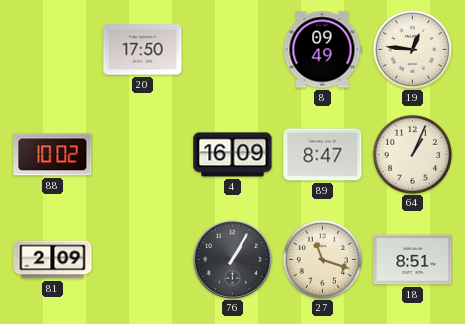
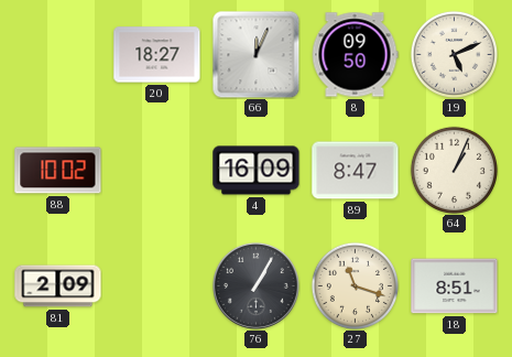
20: 17:50 -> 18:27
66: none -> 12:04
8: 09:49 -> 09:50
19: 12:46 -> 5:11
